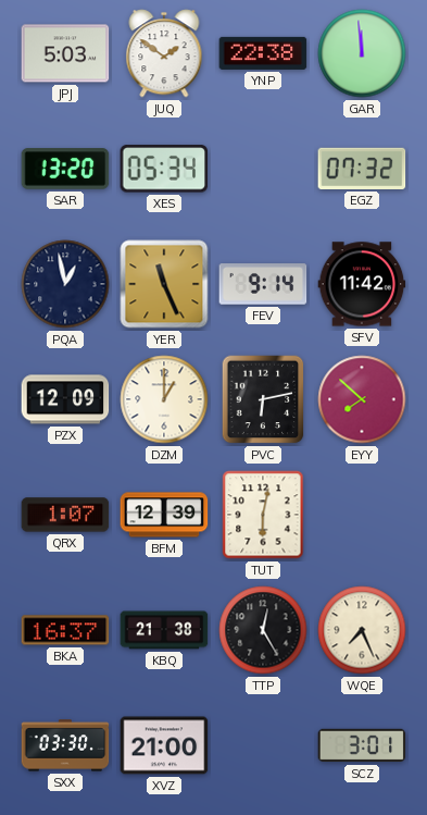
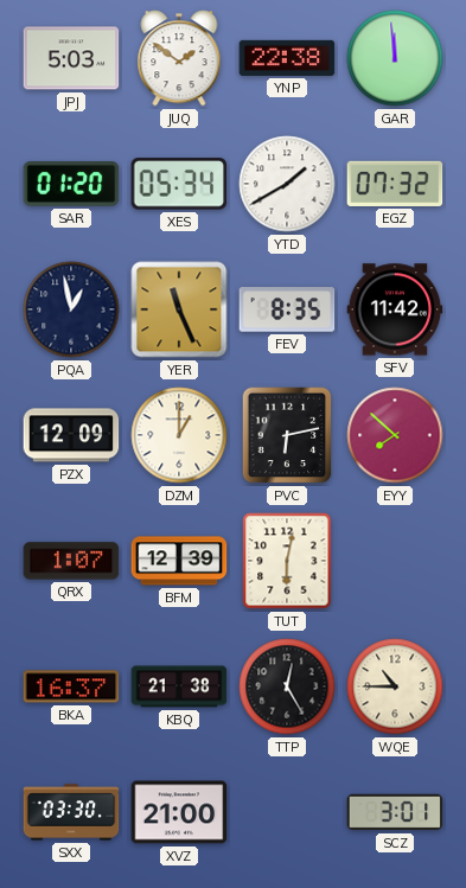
SAR: 13:20 -> 01:20
YTD: none -> 1:40
FEV: 9:14 -> 8:35
WQE: 7:26 -> 10:45
